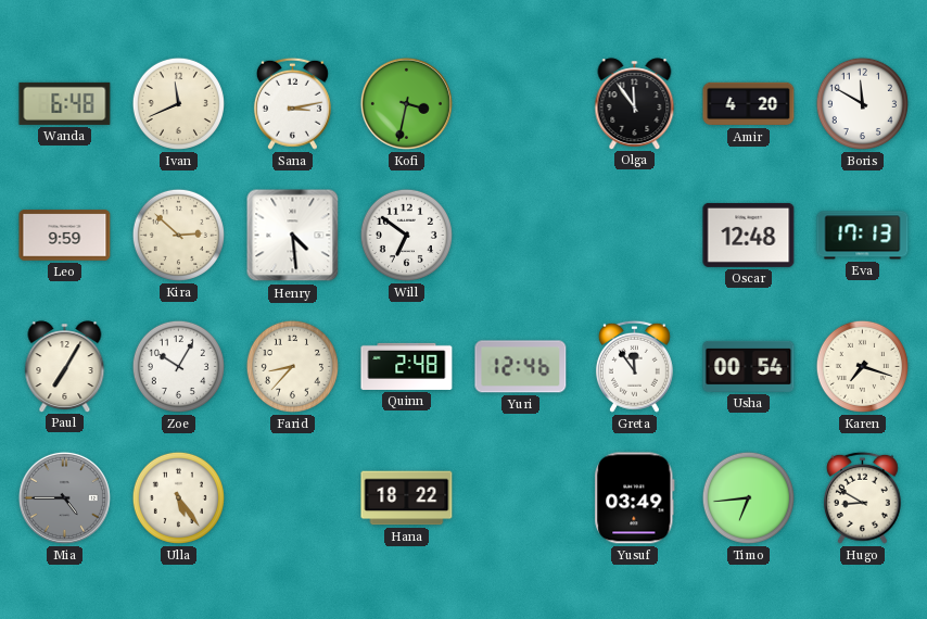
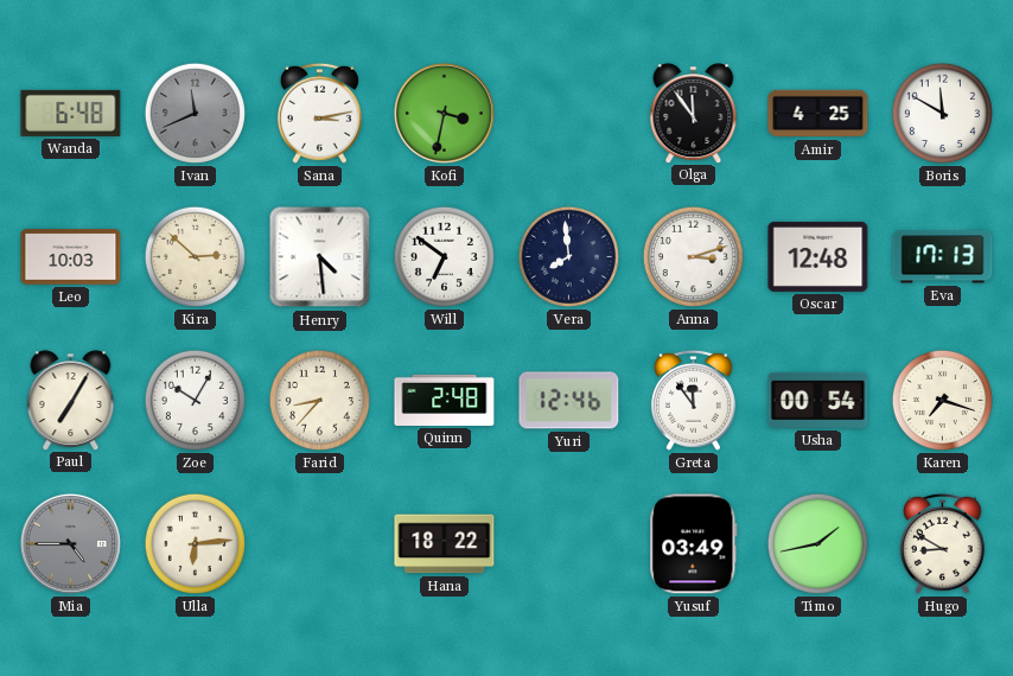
Ivan dial: cream -> grey
Amir: 4:20 -> 4:25
Leo: 9:59 -> 10:03
Vera: none -> 7:59
Anna: none -> 3:12
Ulla: 5:24 -> 6:14
Timo: 6:44 -> 1:43
